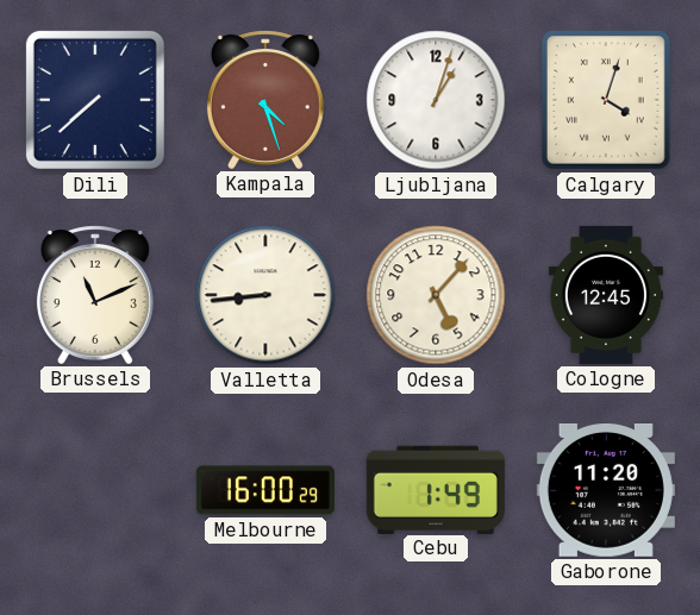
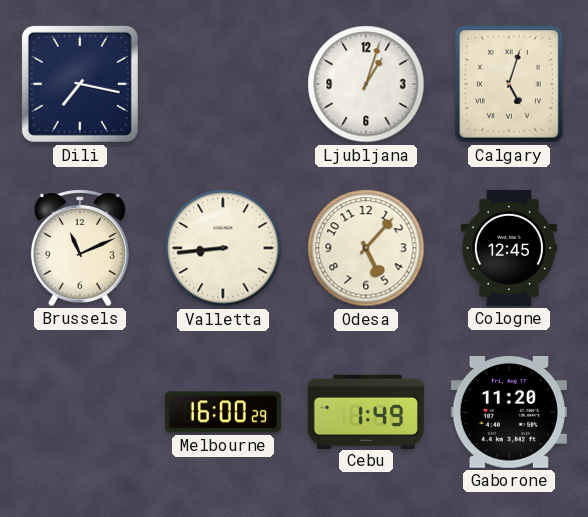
Dili: 7:38 -> 7:17
Kampala: 4:27 -> none
Calgary: 4:03 -> 5:03
